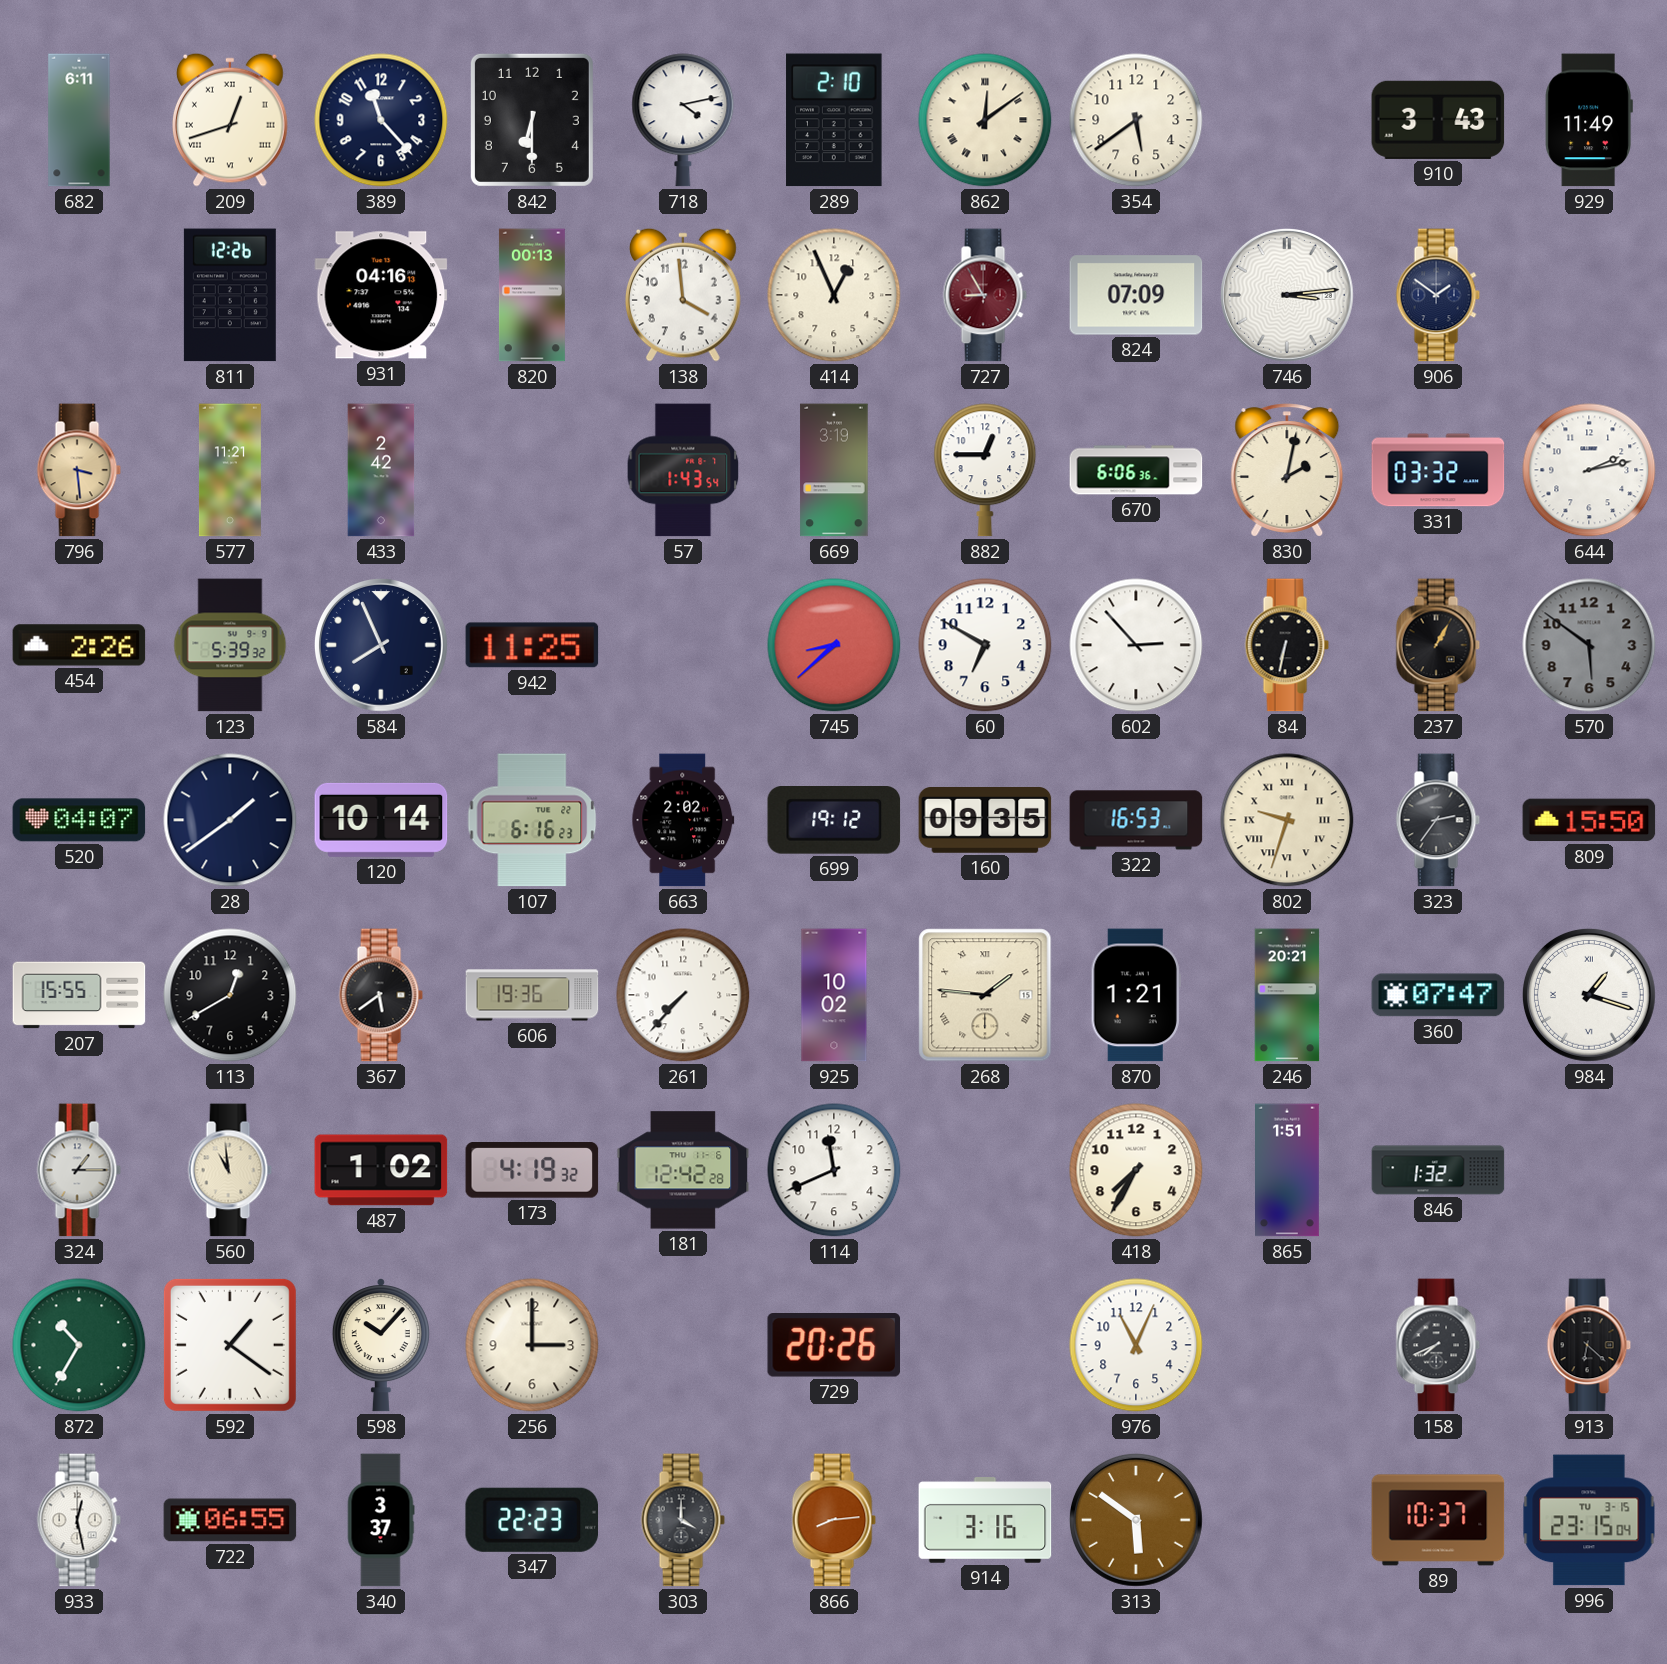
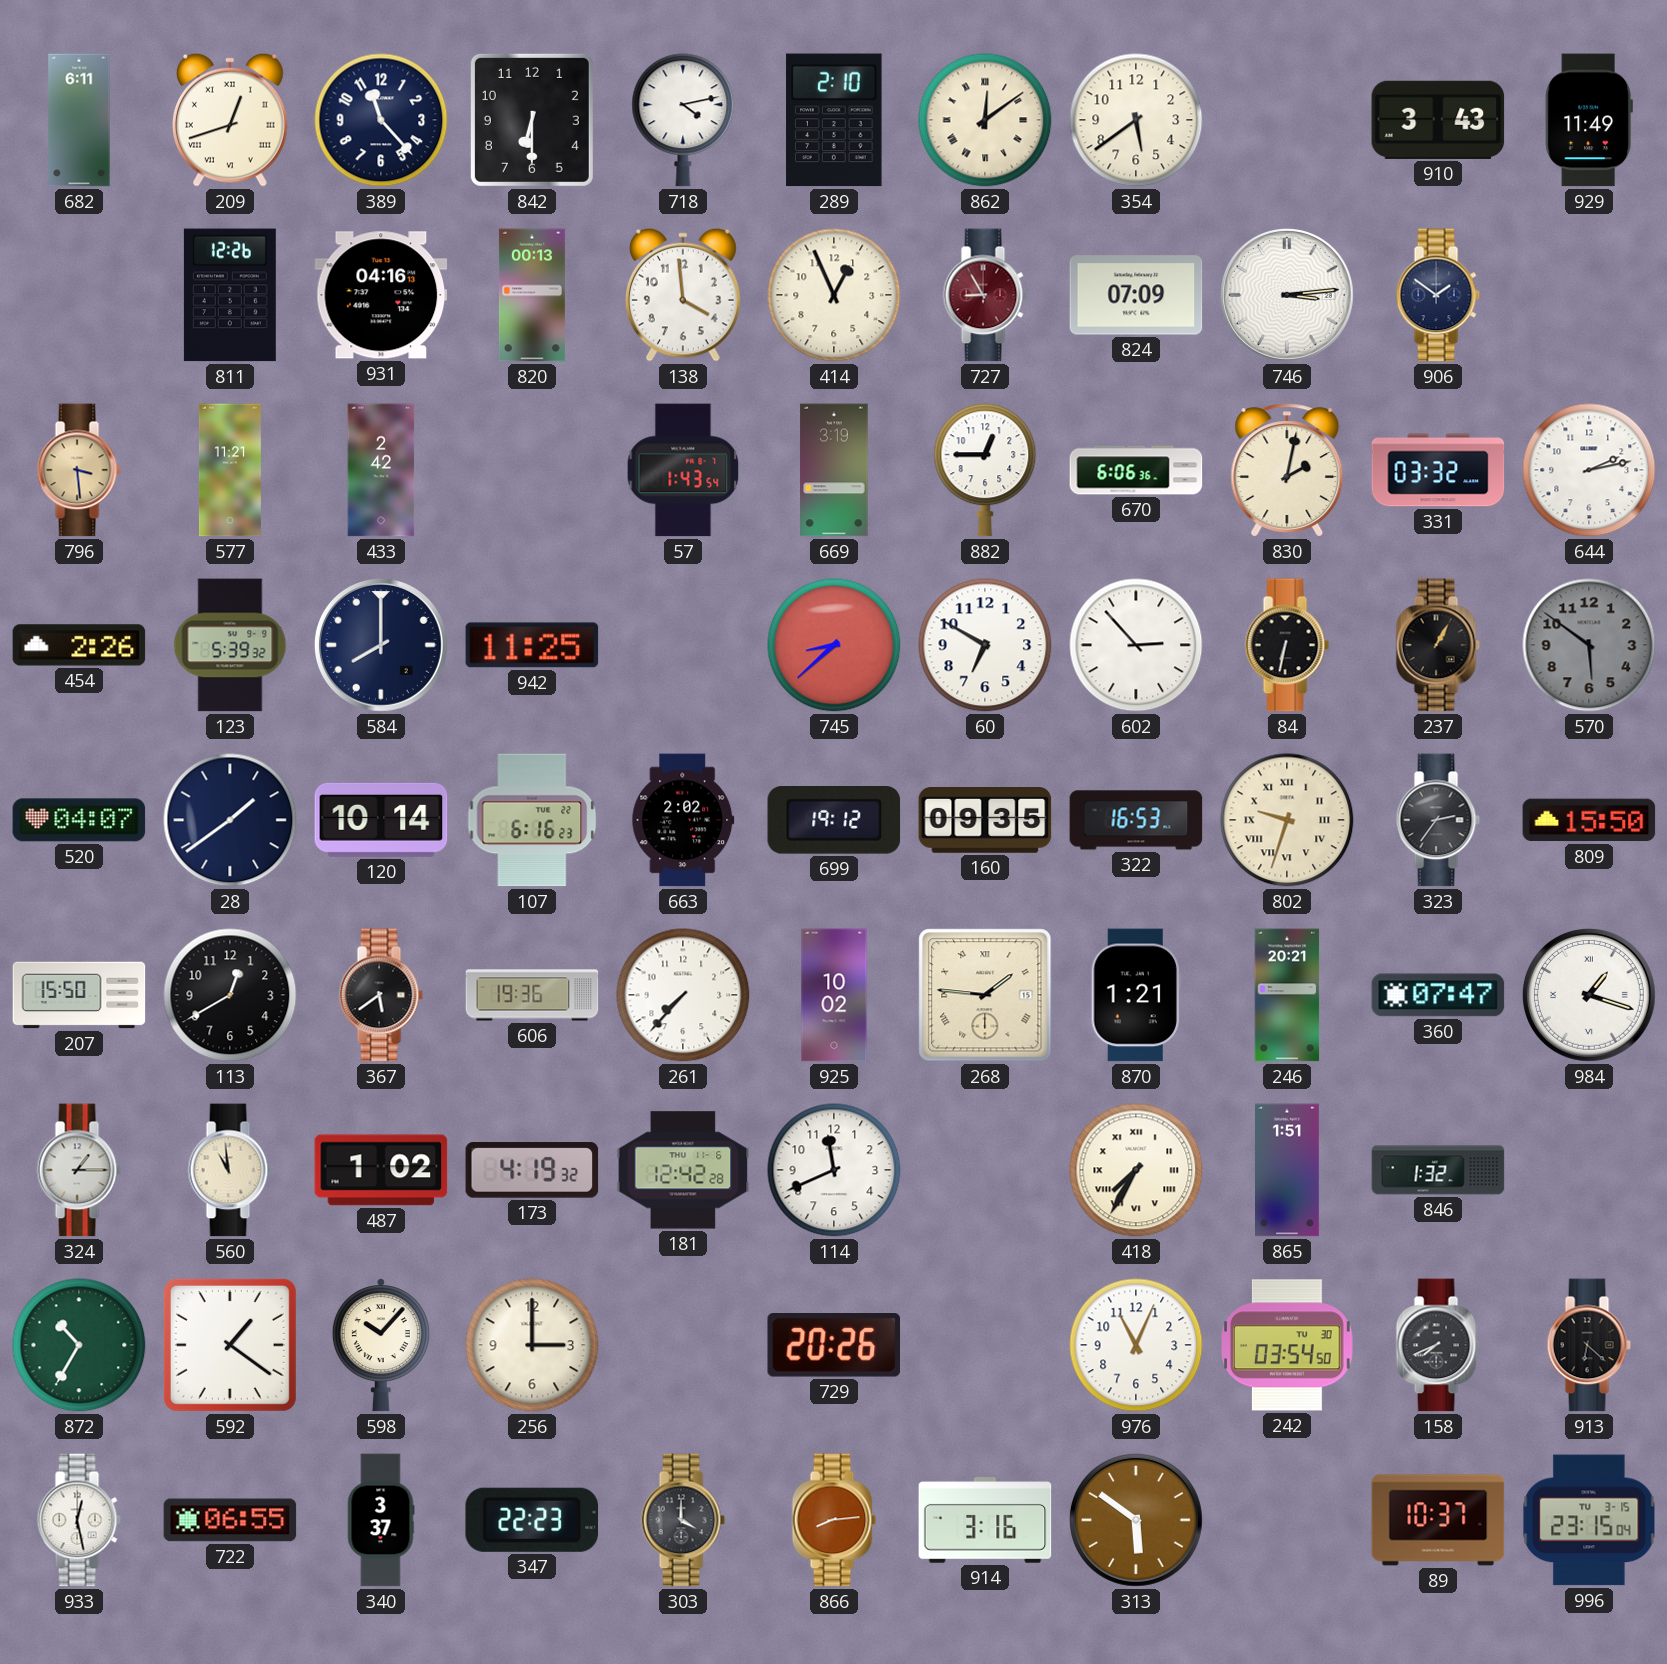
584: 7:56 -> 8:00
207: 15:55 -> 15:50
418 numerals: Arabic -> Roman
242: none -> 03:54
